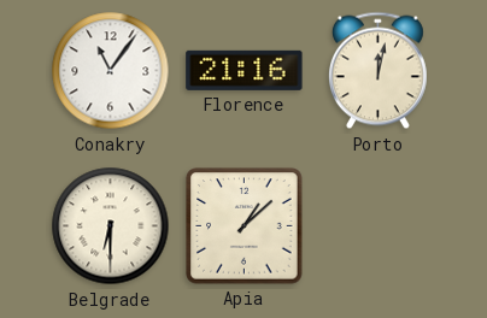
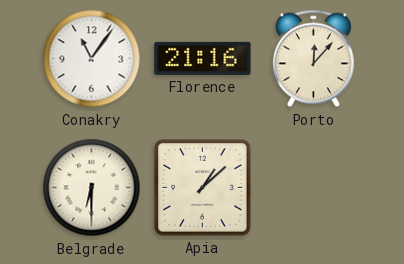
Porto: 12:02 -> 12:07
